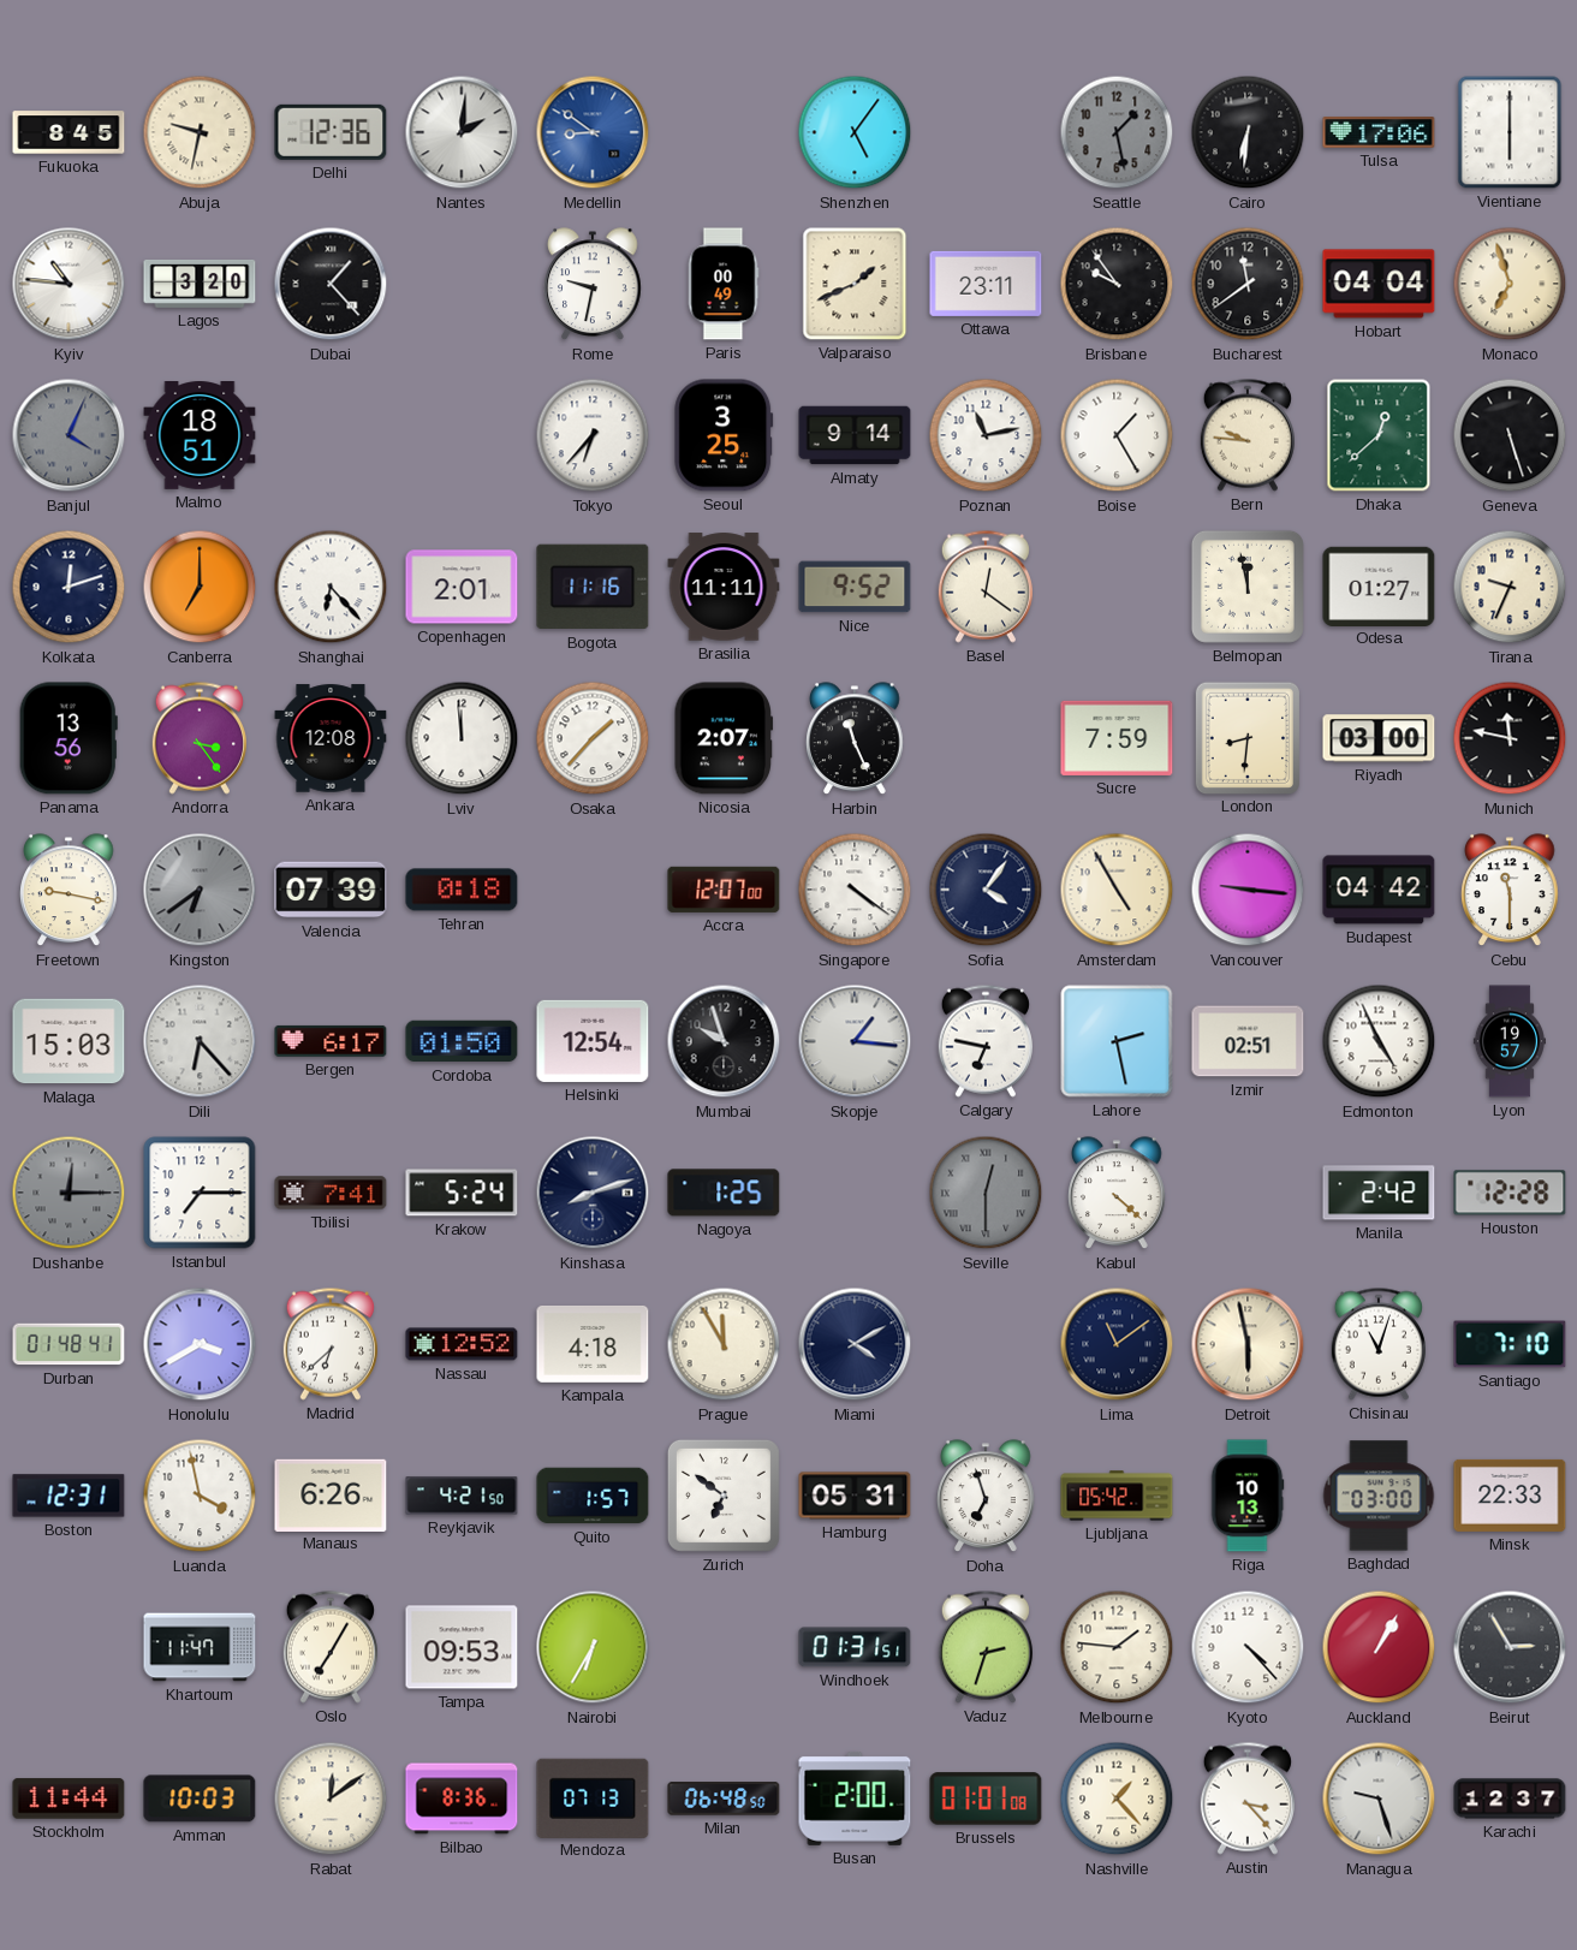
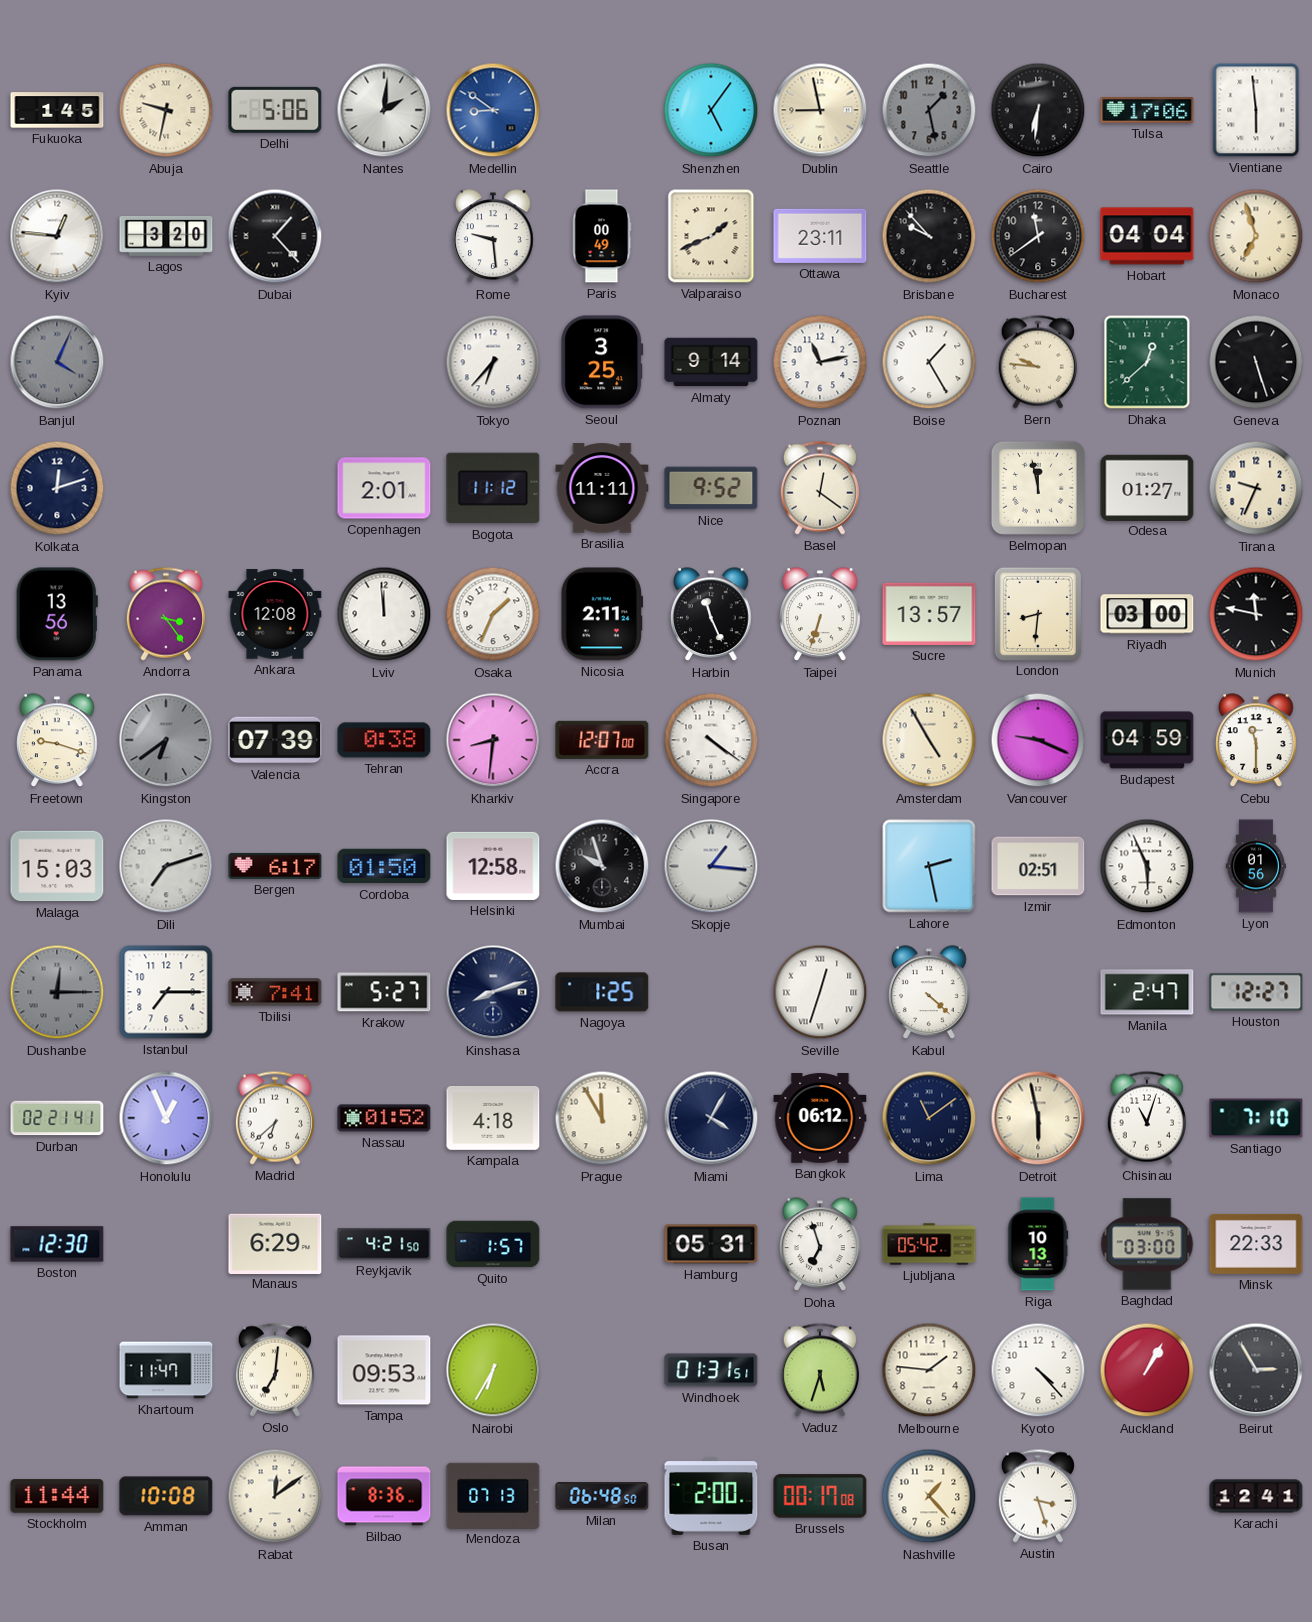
Fukuoka: 8:45 -> 1:45
Delhi: 12:36 -> 5:06
Dublin: none -> 8:58
Vientiane: 6:00 -> 5:59
Kyiv: 10:46 -> 12:46
Rome: 9:32 -> 9:29
Brisbane: 9:54 -> 9:53
Malmo: 18:51 -> none
Canberra: 7:00 -> none
Shanghai: 6:23 -> none
Bogota: 11:16 -> 11:12
Osaka: 1:37 -> 1:34
Nicosia: 2:07 -> 2:11
Taipei: none -> 6:33
Sucre: 7:59 -> 13:57
Freetown: 9:17 -> 9:18
Tehran: 0:18 -> 0:38
Kharkiv: none -> 8:31
Sofia: 4:06 -> none
Vancouver: 9:16 -> 9:19
Budapest: 04:42 -> 04:59
Dili: 6:23 -> 7:12
Helsinki: 12:54 -> 12:58
Calgary: 6:47 -> none
Edmonton: 4:56 -> 5:56
Lyon: 19:57 -> 01:56
Krakow: 5:24 -> 5:27
Seville: 12:30 -> 12:33
Seville dial: grey -> white
Manila: 2:42 -> 2:47
Houston: 12:28 -> 12:27
Durban: 01:48 -> 02:21
Honolulu: 3:40 -> 12:56
Nassau: 12:52 -> 01:52
Miami: 4:10 -> 4:05
Bangkok: none -> 06:12
Boston: 12:31 -> 12:30
Luanda: 3:58 -> none
Manaus: 6:26 -> 6:29
Zurich: 6:51 -> none
Oslo: 7:05 -> 7:01
Vaduz: 2:33 -> 5:33
Amman: 10:03 -> 10:08
Brussels: 01:01 -> 00:17
Austin: 3:23 -> 3:27
Managua: 9:27 -> none
Karachi: 12:37 -> 12:41
